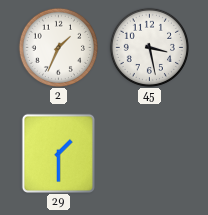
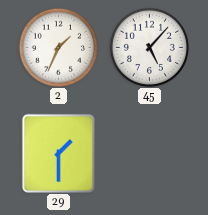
45: 3:28 -> 5:07
